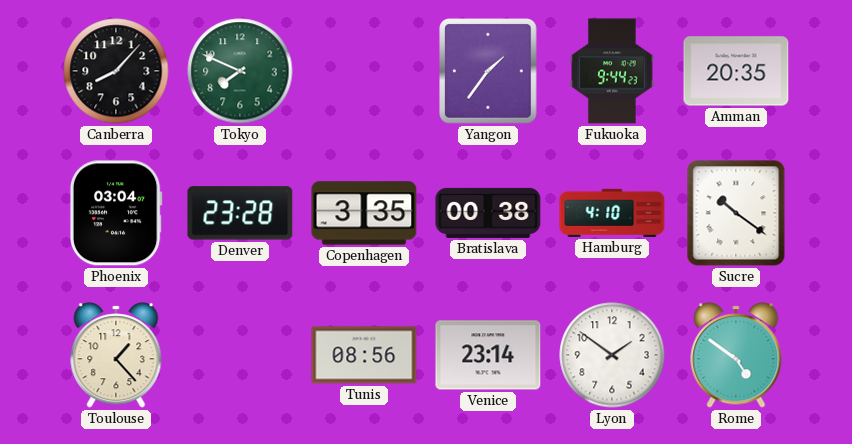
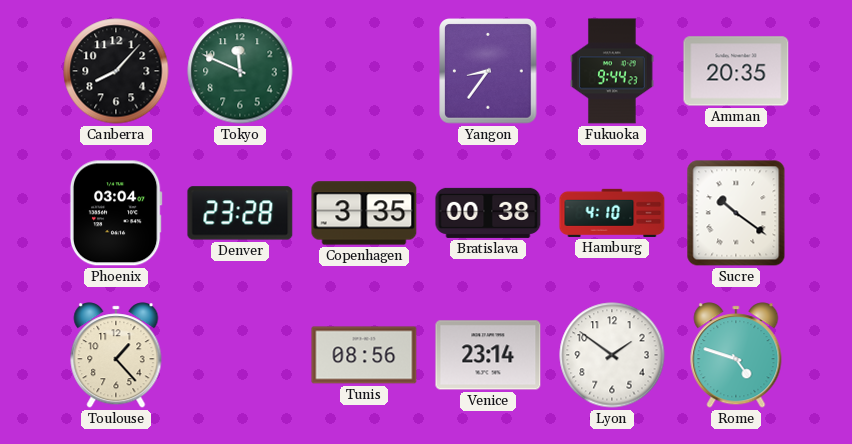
Tokyo: 7:49 -> 11:49
Yangon: 1:36 -> 8:36
Rome: 4:51 -> 4:48
